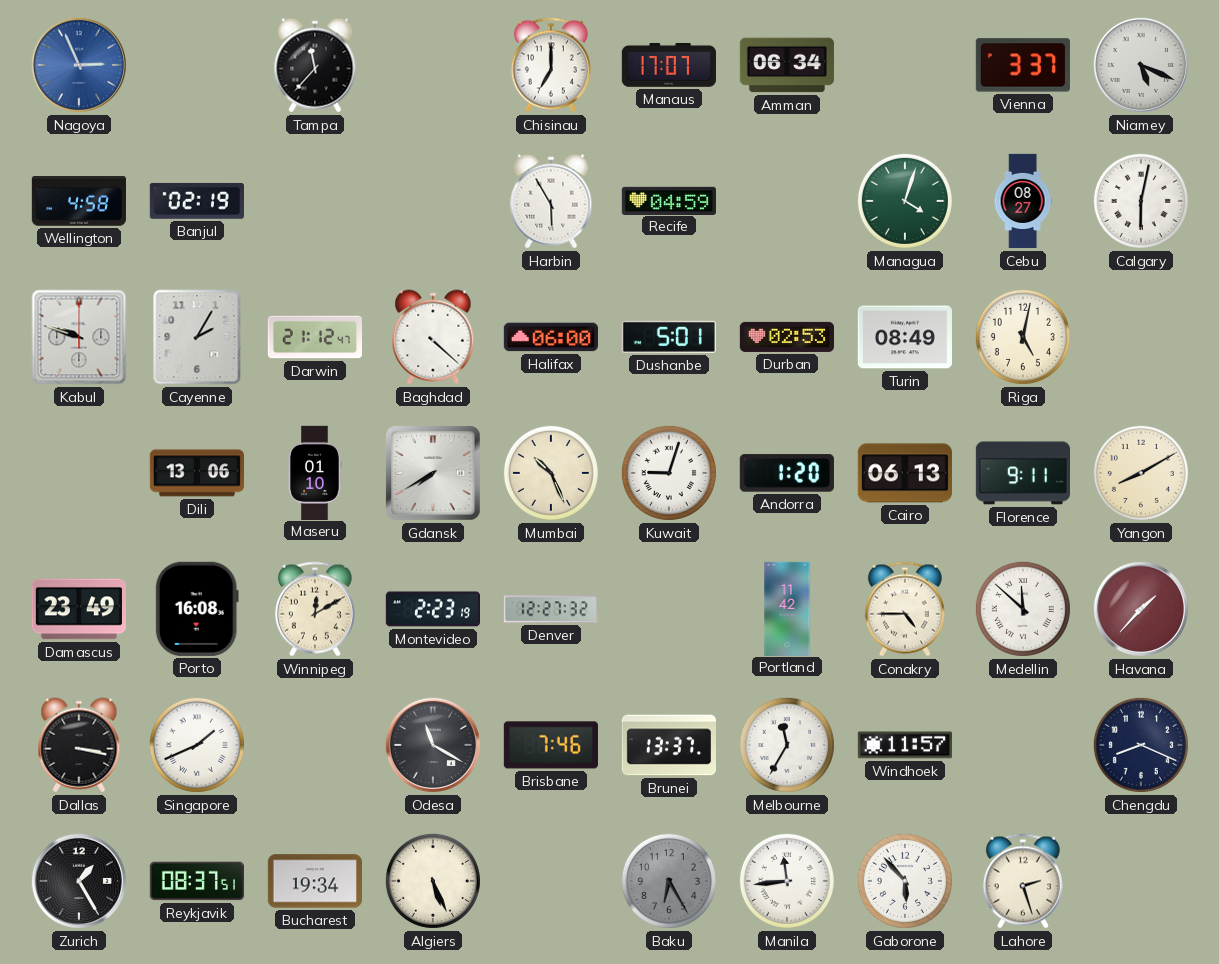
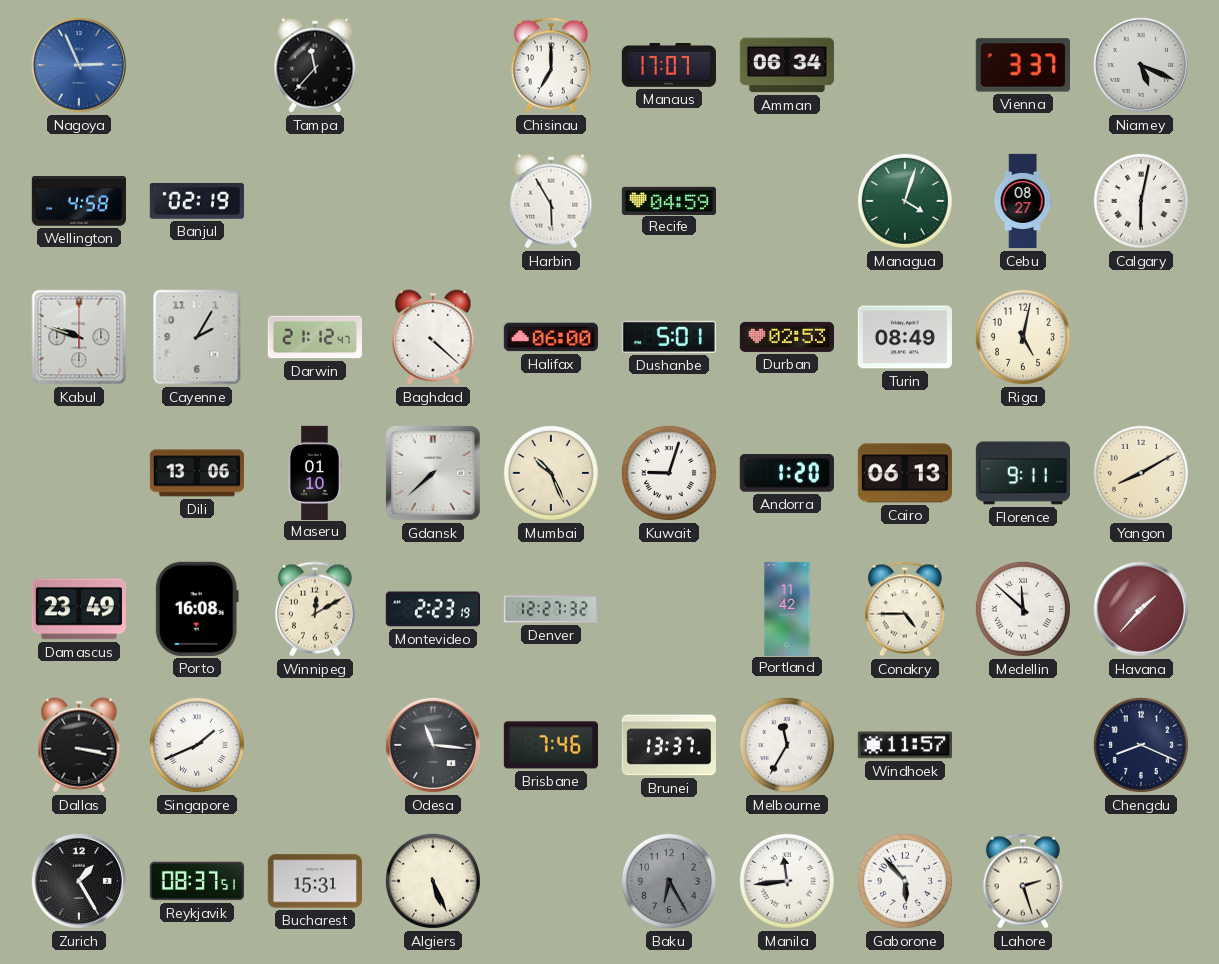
Gdansk: 7:40 -> 7:38
Odesa: 11:20 -> 11:16
Bucharest: 19:34 -> 15:31
